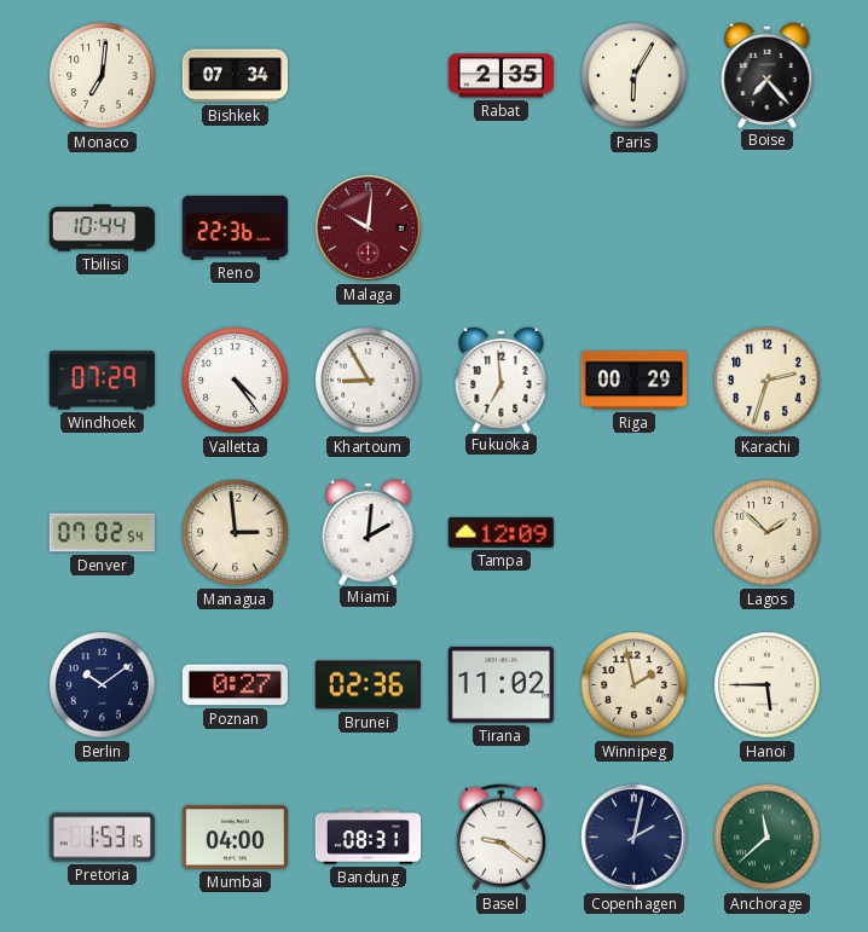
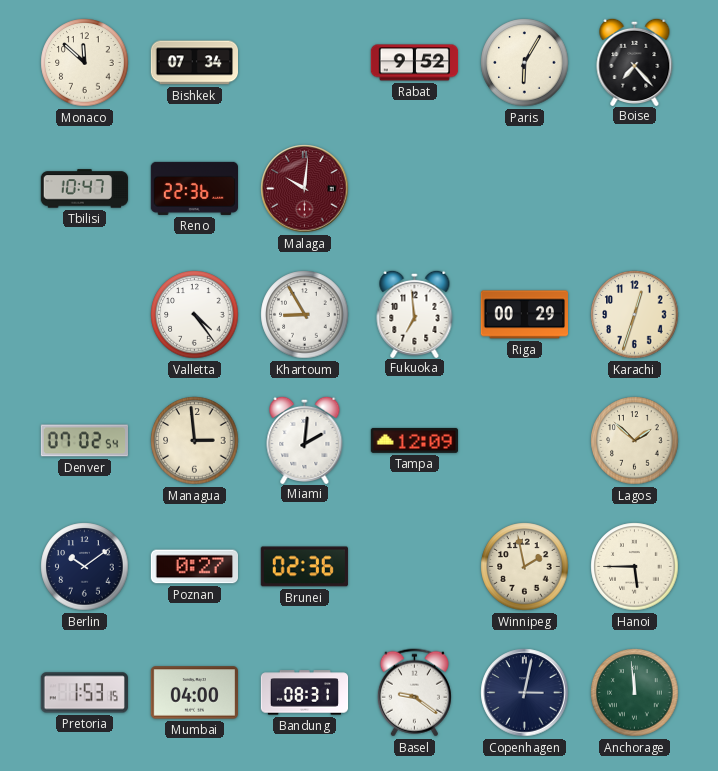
Monaco: 7:01 -> 11:52
Rabat: 2:35 -> 9:52
Tbilisi: 10:44 -> 10:47
Windhoek: 07:29 -> none
Karachi: 2:33 -> 12:33
Tirana: 11:02 -> none
Copenhagen: 2:02 -> 3:02
Anchorage: 11:38 -> 11:59
